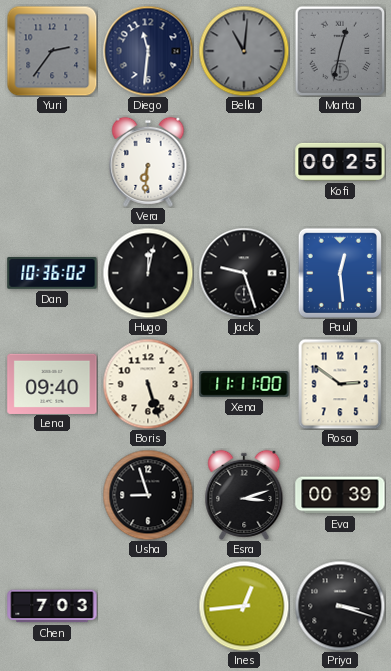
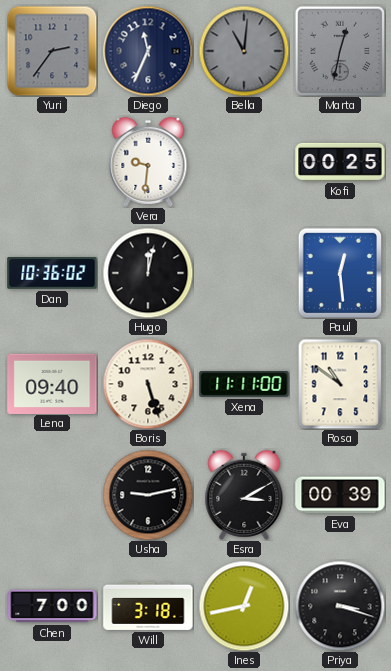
Diego: 11:31 -> 11:34
Vera: 6:31 -> 9:31
Jack: 9:27 -> none
Rosa: 2:51 -> 10:51
Usha: 8:57 -> 9:13
Esra: 3:12 -> 3:10
Chen: 7:03 -> 7:00
Will: none -> 3:18
Ines: 12:44 -> 12:43
